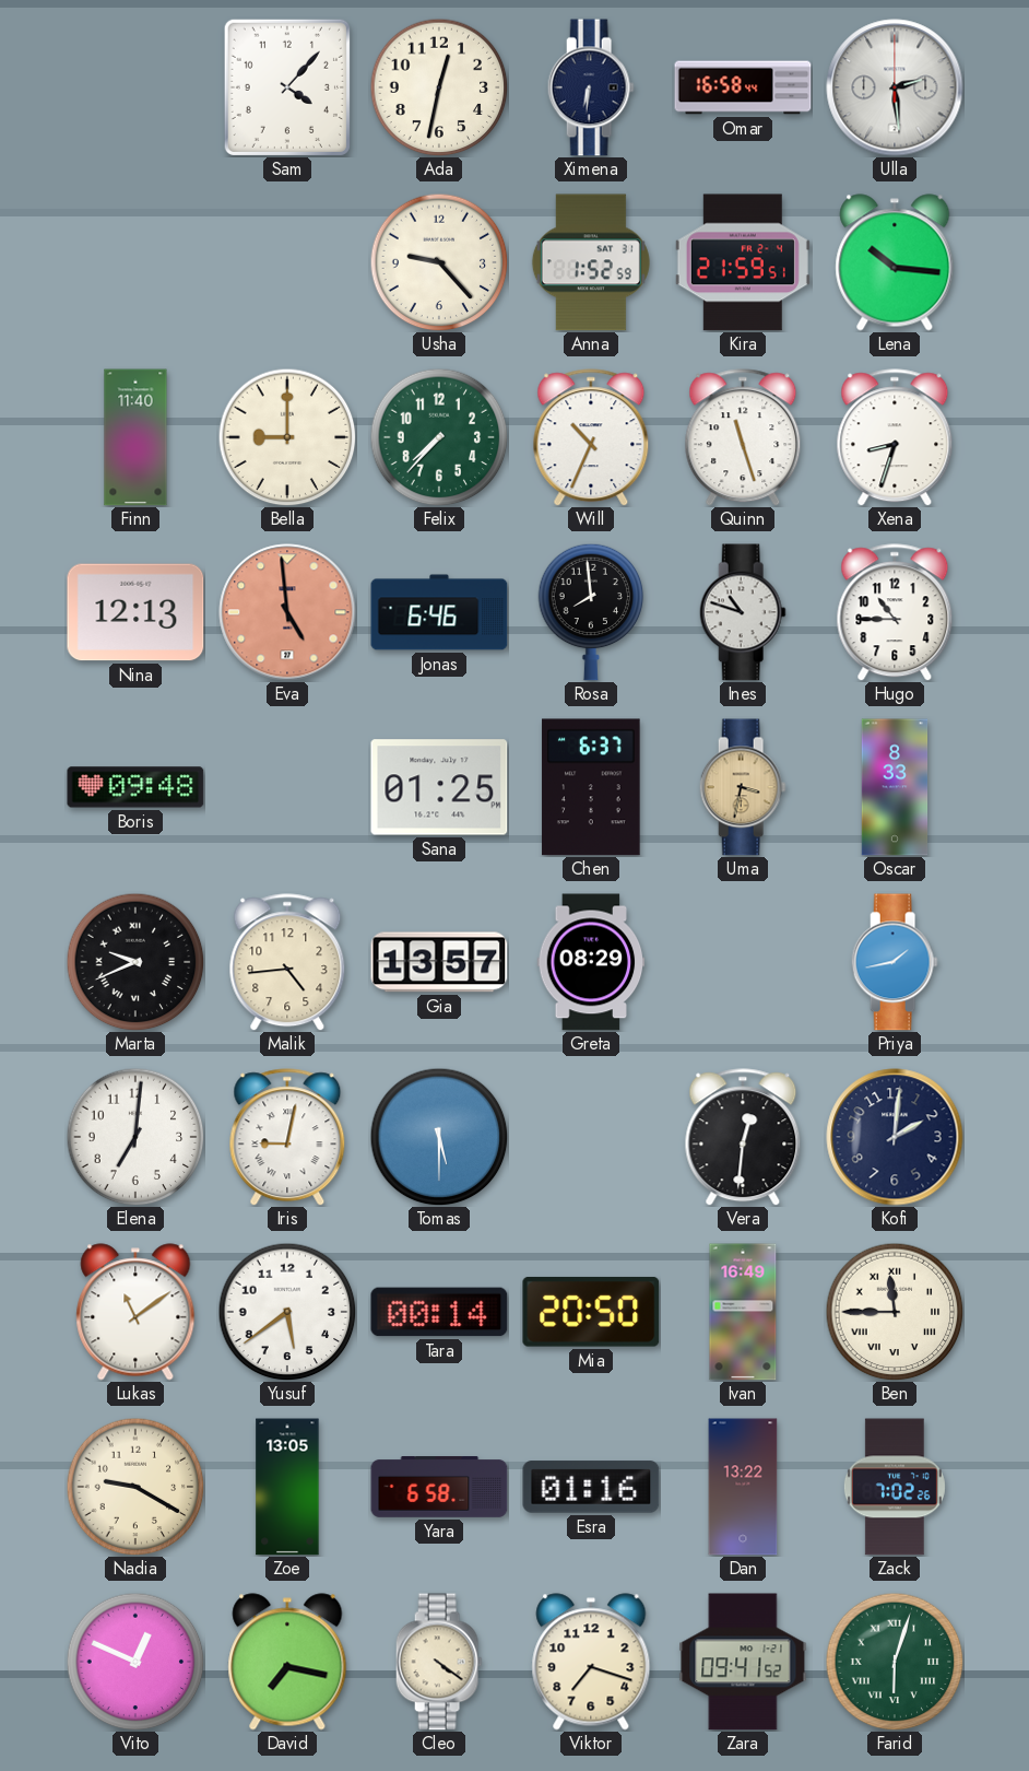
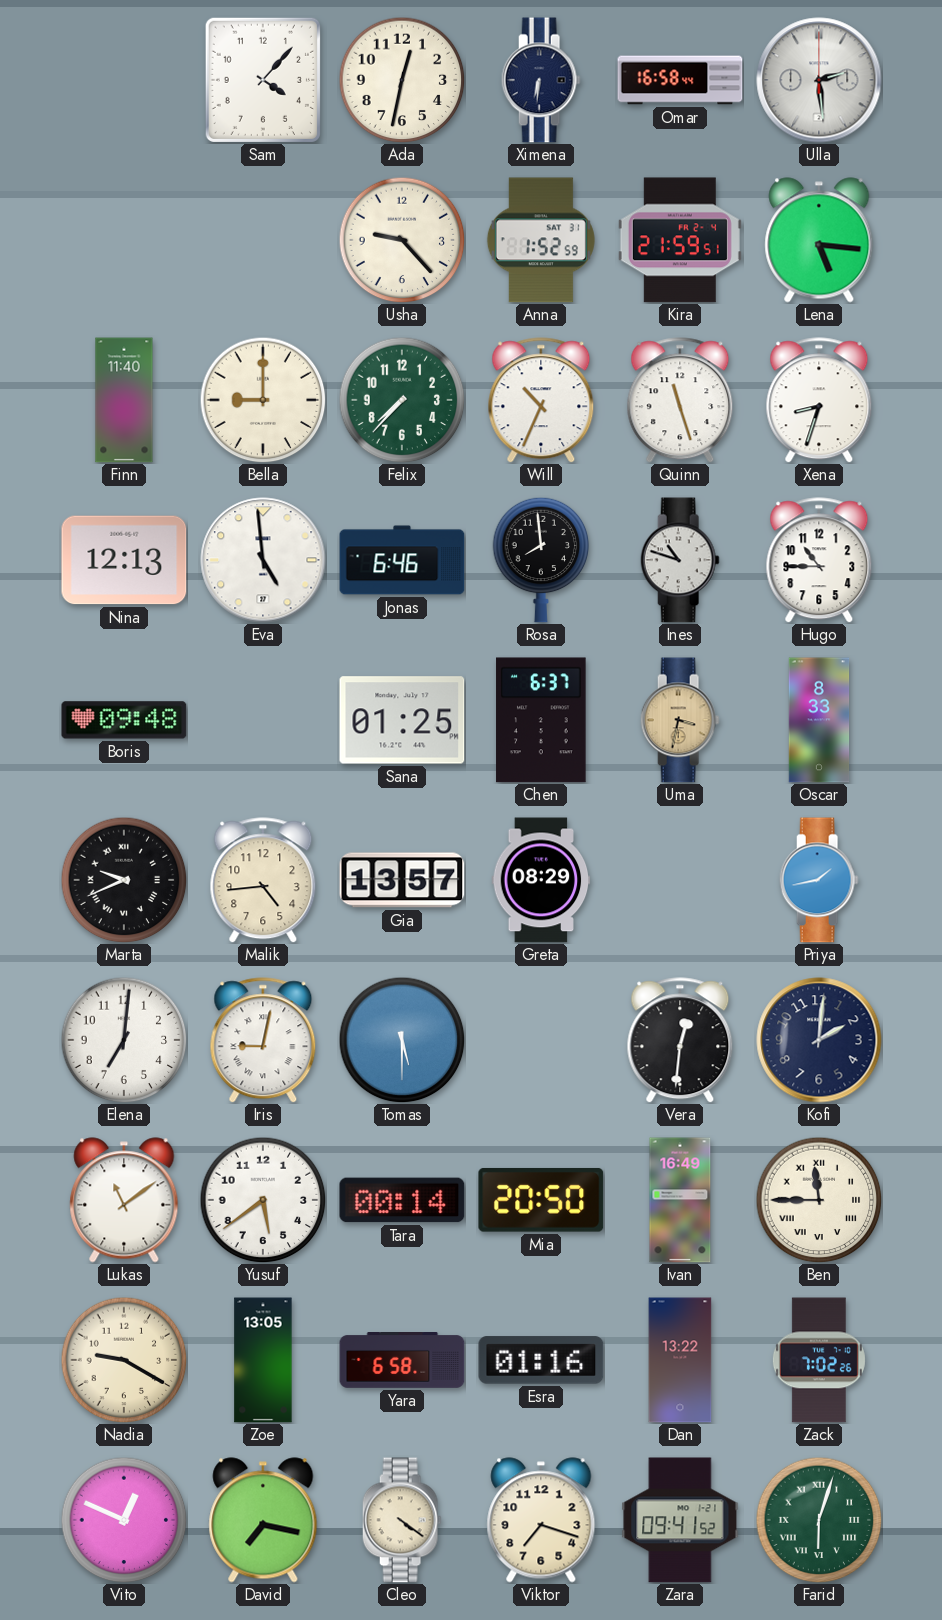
Lena: 10:16 -> 5:16
Eva dial: salmon -> white
